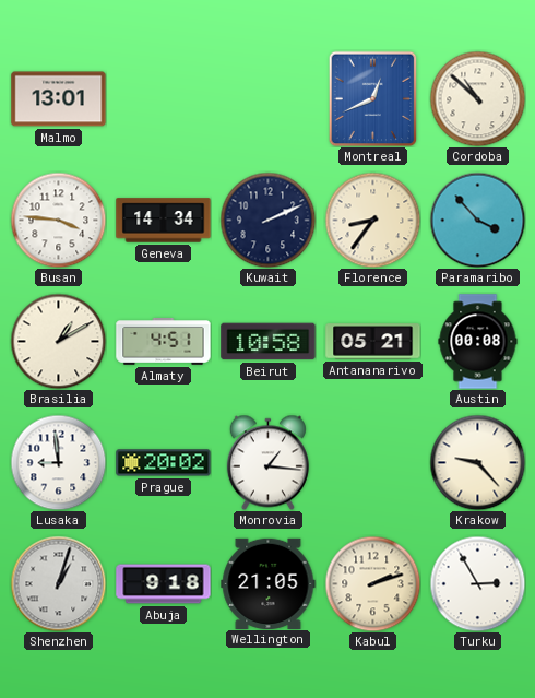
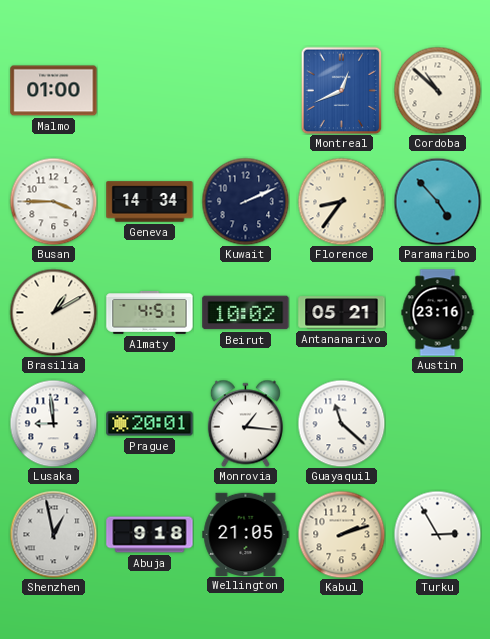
Malmo: 13:01 -> 01:00
Busan: 3:46 -> 3:45
Paramaribo: 3:53 -> 4:53
Beirut: 10:58 -> 10:02
Austin: 00:08 -> 23:16
Prague: 20:02 -> 20:01
Guayaquil: none -> 11:22
Krakow: 9:23 -> none
Shenzhen: 1:03 -> 12:58
